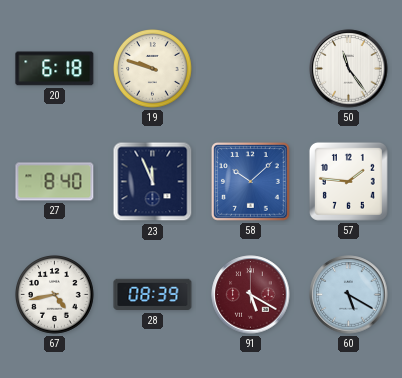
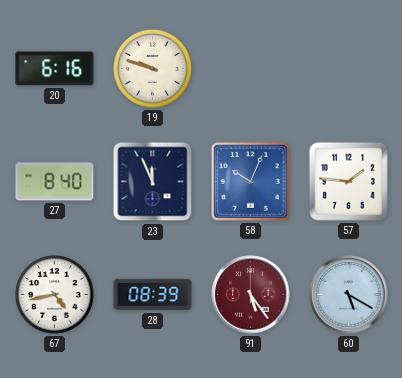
20: 6:18 -> 6:16
50: 11:24 -> none
58: 10:08 -> 10:04
91: 5:20 -> 5:24
